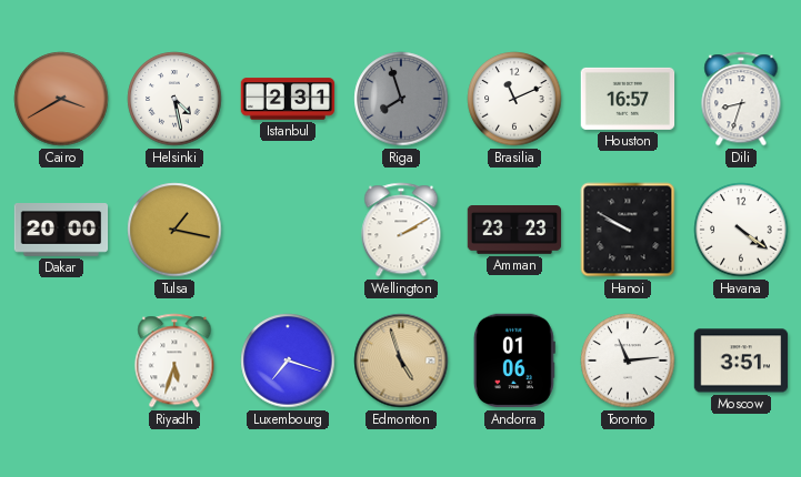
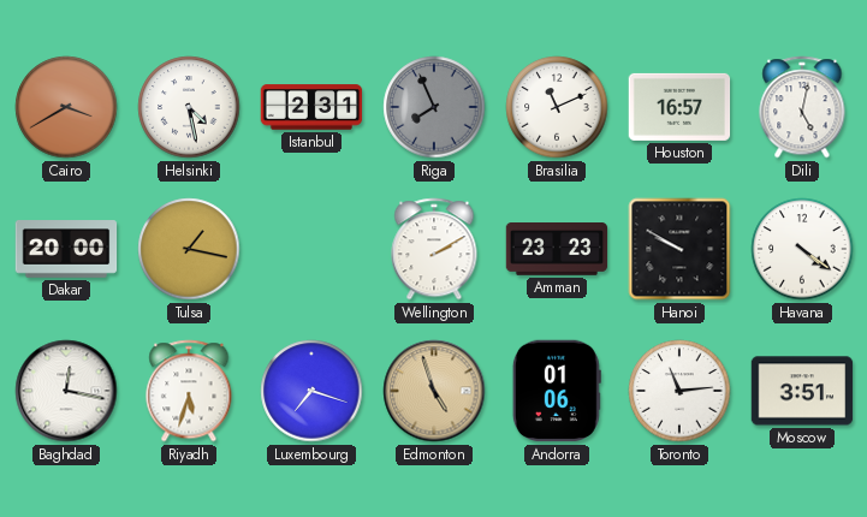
Riga: 7:57 -> 7:56
Dili: 8:33 -> 5:02
Baghdad: none -> 12:17
